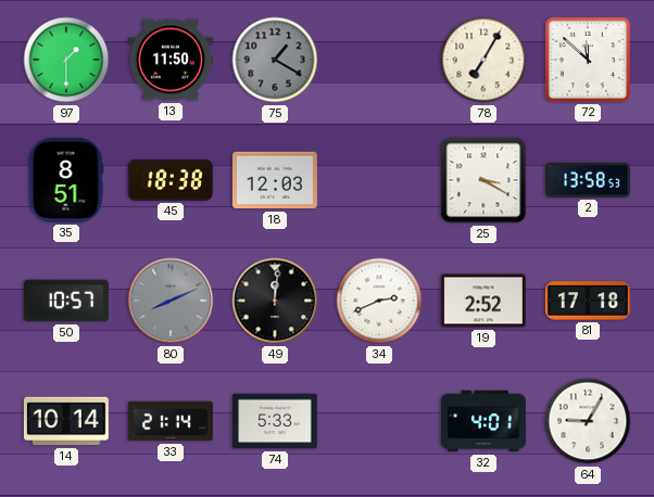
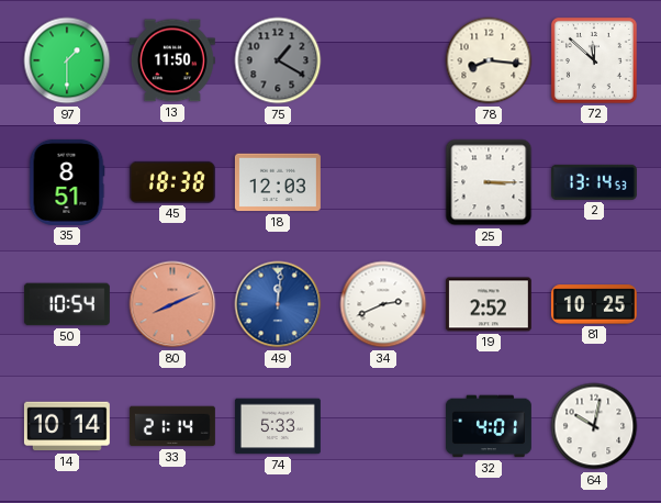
78: 7:05 -> 8:16
25: 3:20 -> 3:15
2: 13:58 -> 13:14
50: 10:57 -> 10:54
80 dial: grey -> salmon
49 dial: black -> blue
81: 17:18 -> 10:25
64: 9:05 -> 10:02
